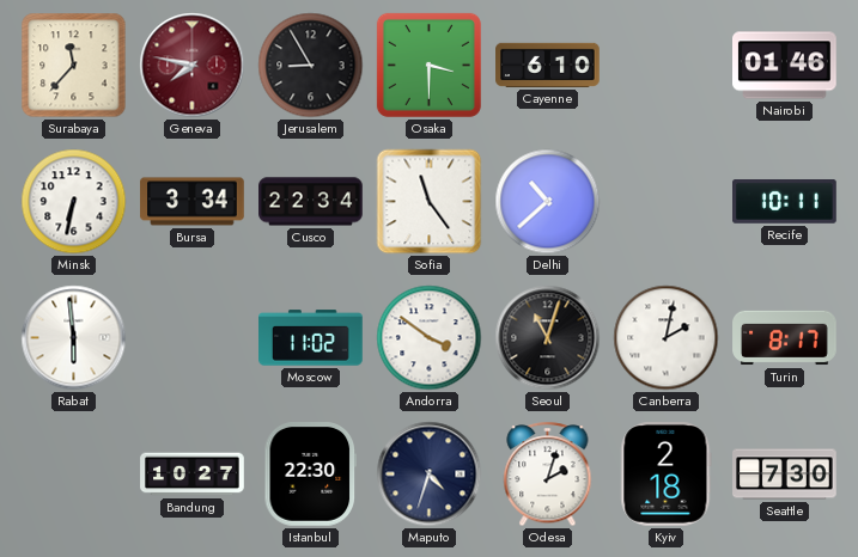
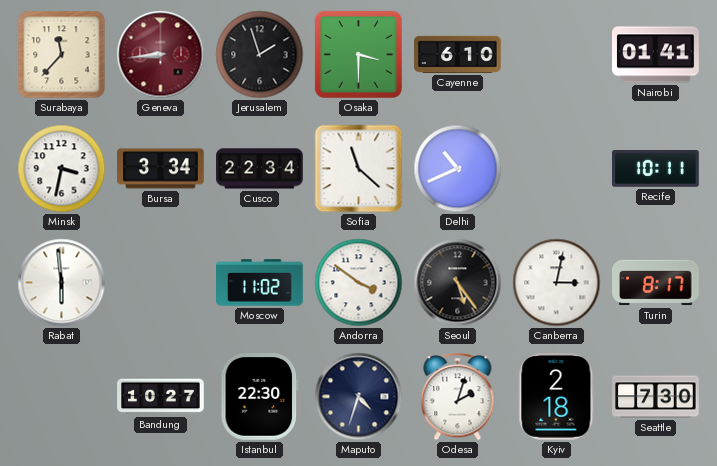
Geneva: 7:47 -> 8:44
Jerusalem: 8:55 -> 1:57
Nairobi: 01:46 -> 01:41
Minsk: 6:32 -> 3:32
Sofia: 11:24 -> 11:22
Delhi: 10:38 -> 10:41
Seoul: 11:03 -> 5:24
Canberra: 2:02 -> 3:02
